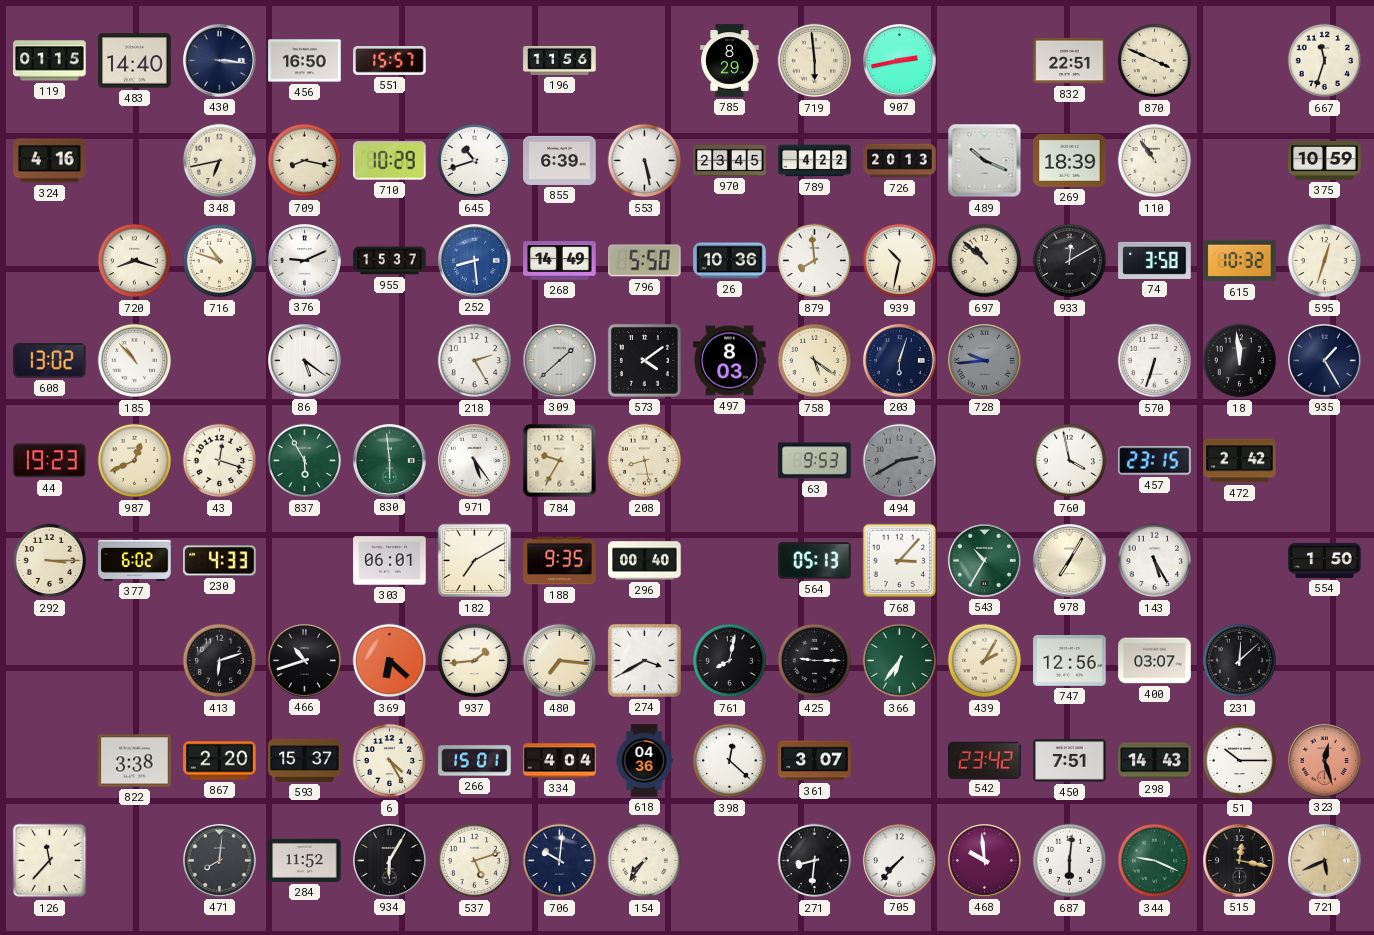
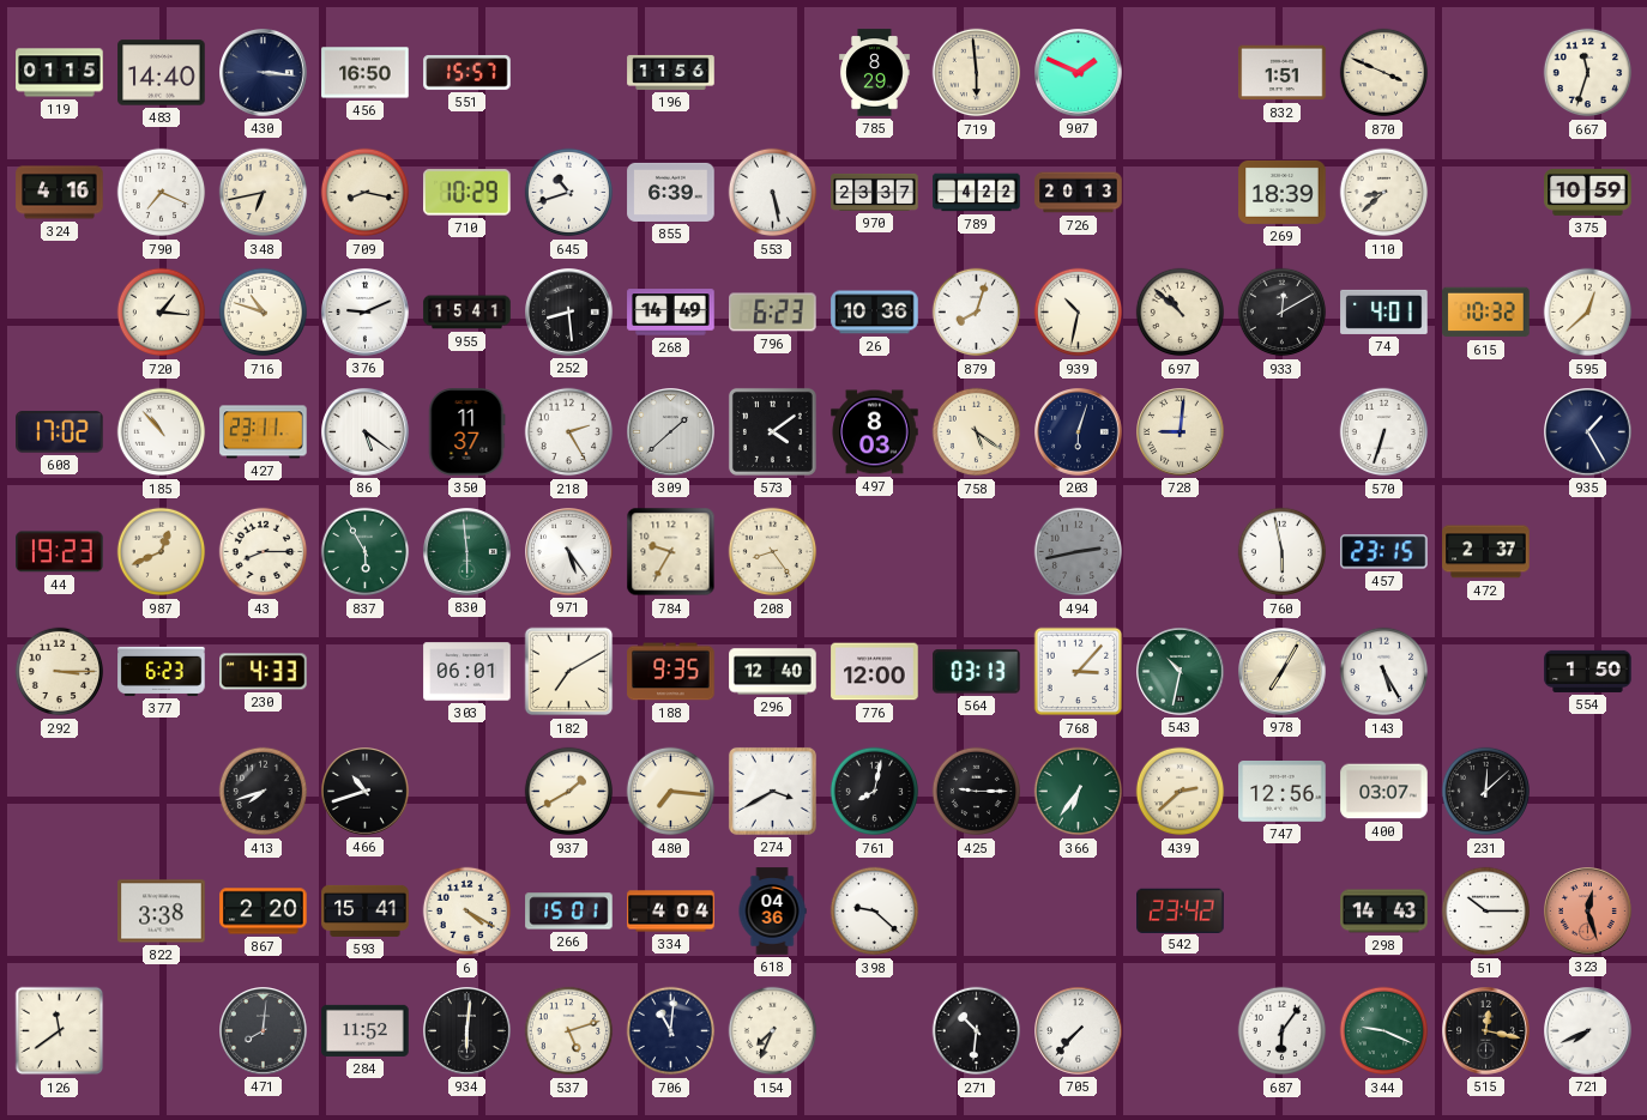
907: 2:43 -> 1:49
832: 22:51 -> 1:51
790: none -> 7:19
970: 23:45 -> 23:37
489: 10:19 -> none
110: 10:54 -> 8:38
720: 8:18 -> 1:16
955: 15:37 -> 15:41
252 dial: blue -> black
796: 5:50 -> 6:23
879: 7:59 -> 8:03
74: 3:58 -> 4:01
595: 12:33 -> 12:38
608: 13:02 -> 17:02
427: none -> 23:11
350: none -> 11:37
728: 9:44 -> 9:01
728 dial: grey -> cream
18: 11:59 -> none
43: 12:18 -> 8:15
208: 8:28 -> 8:24
63: 9:53 -> none
494: 2:40 -> 2:43
760: 3:58 -> 5:58
472: 2:42 -> 2:37
377: 6:02 -> 6:23
296: 00:40 -> 12:40
776: none -> 12:00
564: 05:13 -> 03:13
543: 10:35 -> 10:32
413: 6:12 -> 7:42
369: 6:22 -> none
937: 1:44 -> 1:40
439: 2:05 -> 2:38
593: 15:37 -> 15:41
6: 4:25 -> 4:20
398: 12:22 -> 9:22
361: 3:07 -> none
450: 7:51 -> none
126: 11:37 -> 11:39
934: 6:05 -> 6:01
706: 10:01 -> 11:01
154: 7:36 -> 7:34
271: 8:31 -> 10:31
468: 9:59 -> none
687: 6:01 -> 6:06
721: 5:41 -> 7:41
721 dial: champagne -> white
